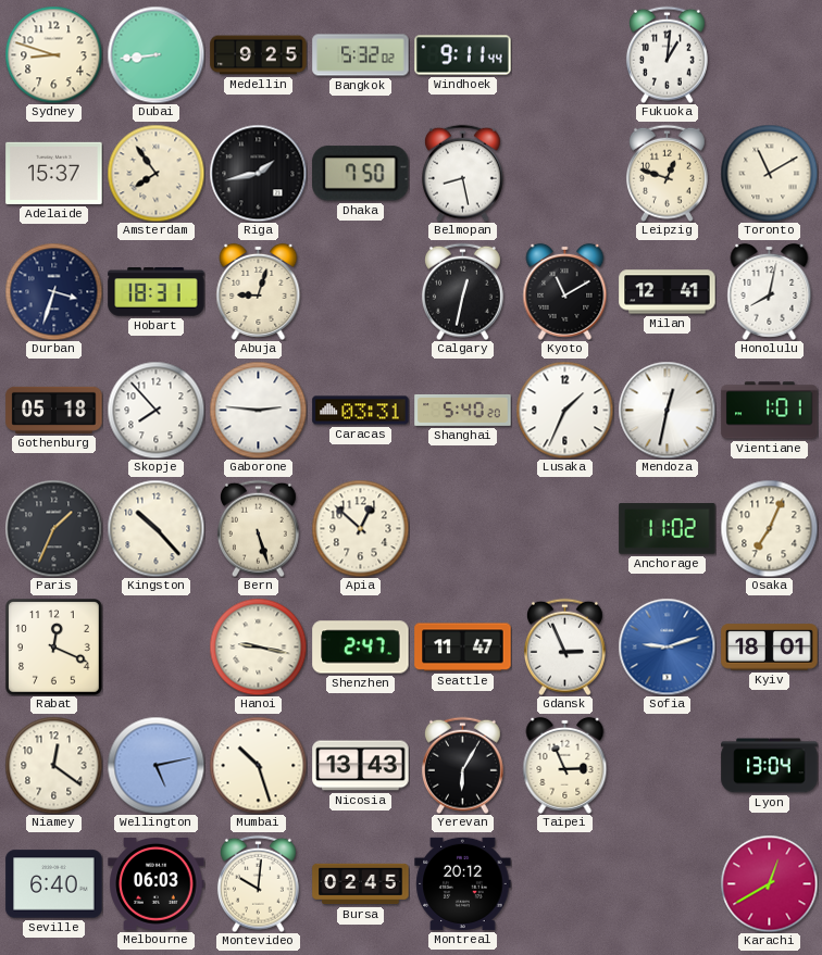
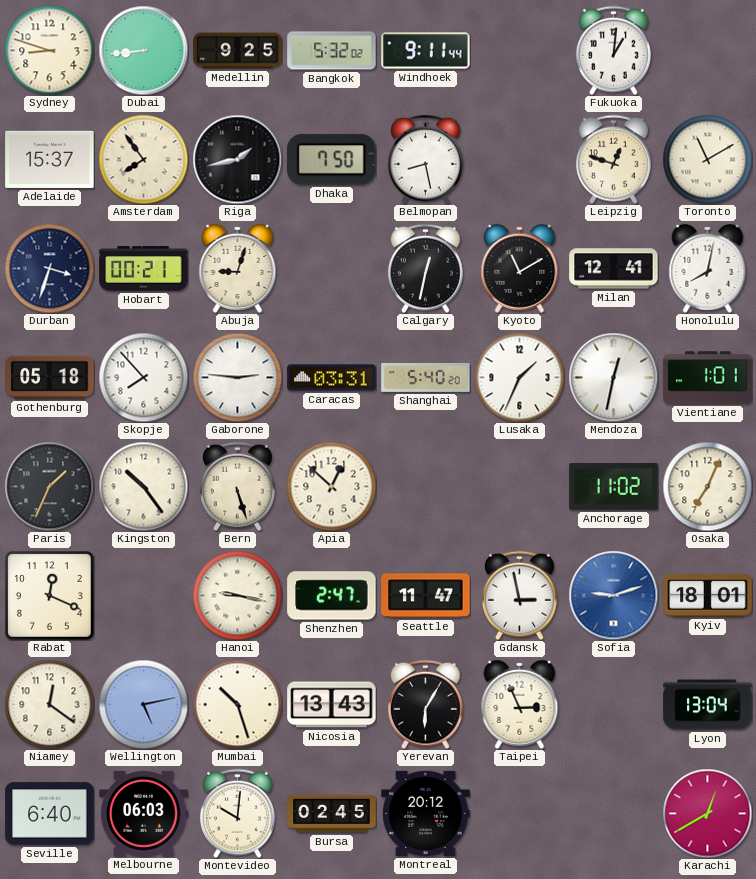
Hobart: 18:31 -> 00:21
Kingston: 10:23 -> 10:24
Gdansk: 2:56 -> 2:58
